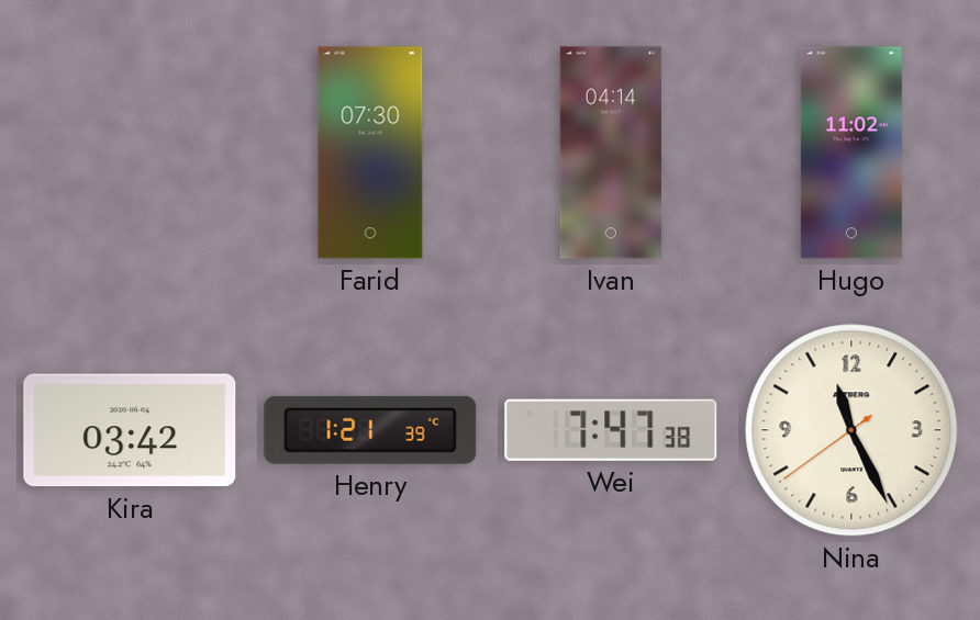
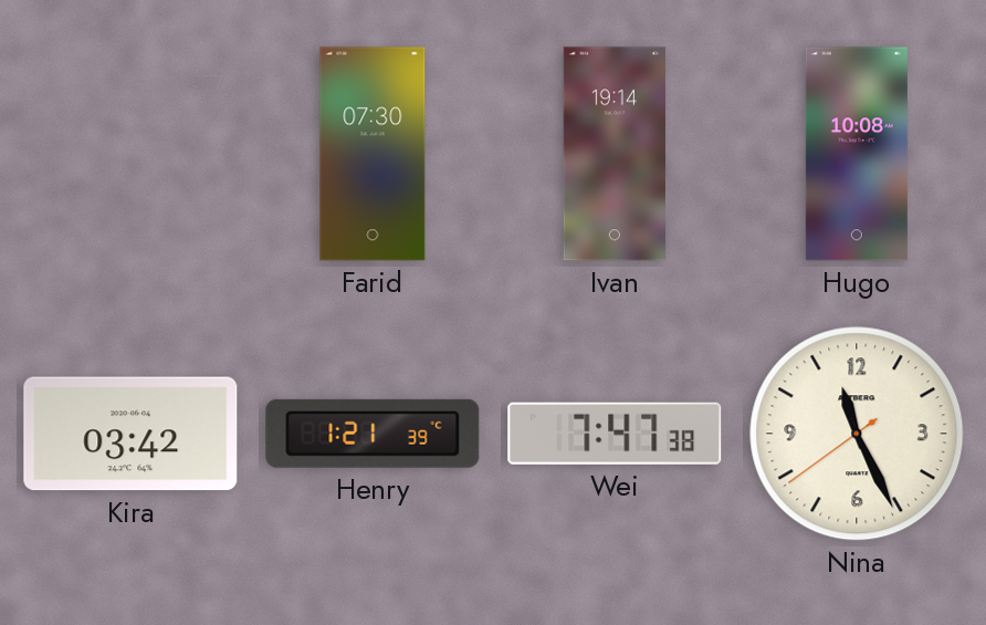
Ivan: 04:14 -> 19:14
Hugo: 11:02 -> 10:08
